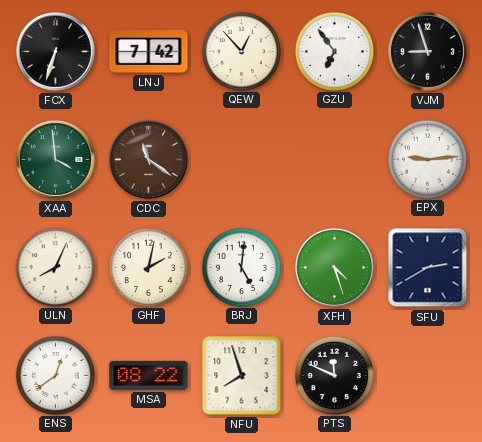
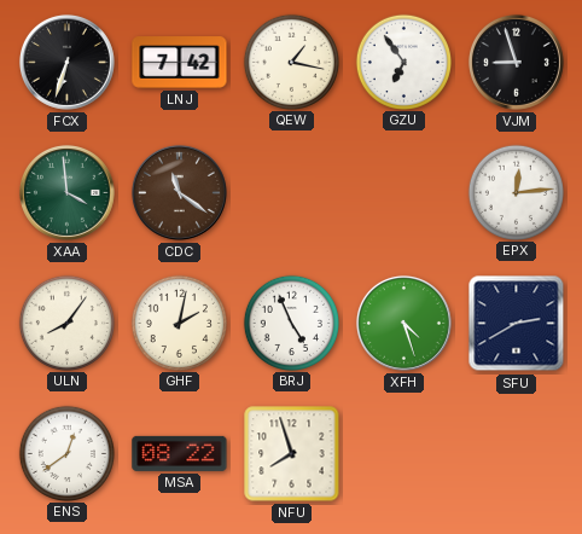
QEW: 12:53 -> 1:17
EPX: 9:14 -> 12:14
ULN: 8:04 -> 8:06
BRJ: 5:01 -> 4:56
PTS: 11:49 -> none
